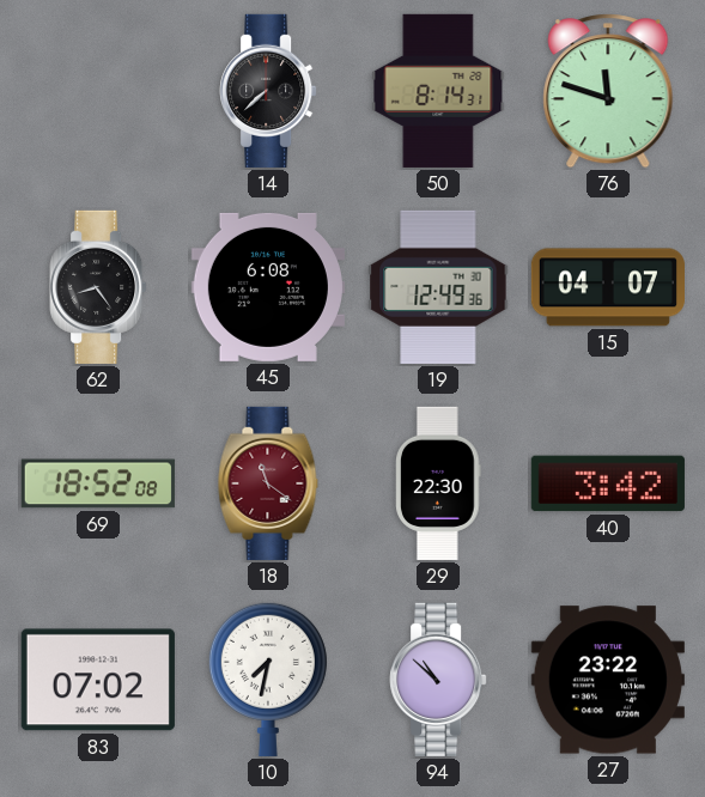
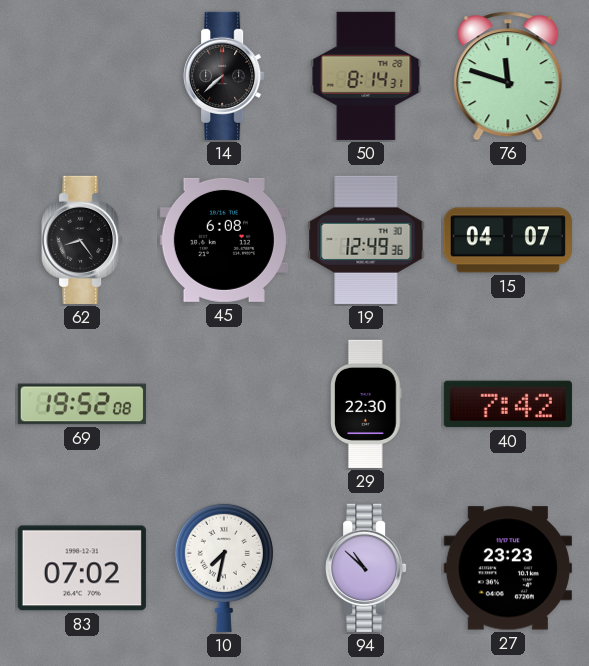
69: 18:52 -> 19:52
18: 11:21 -> none
40: 3:42 -> 7:42
27: 23:22 -> 23:23
